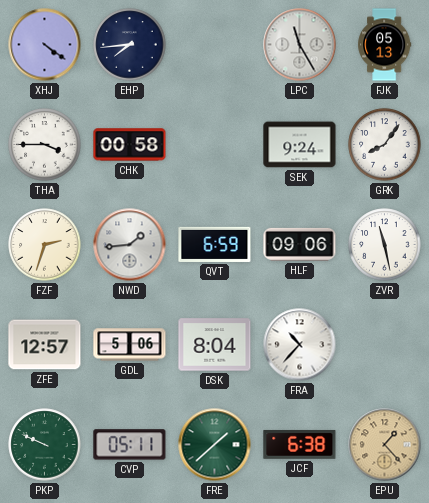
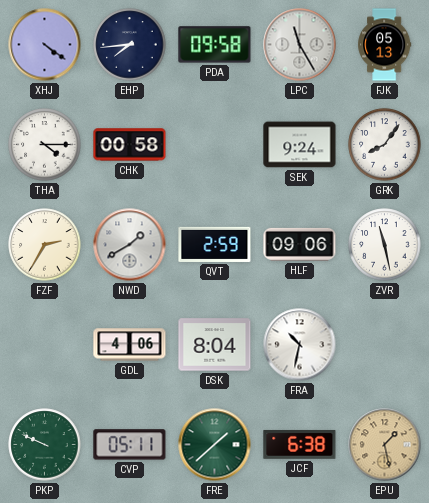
PDA: none -> 09:58
THA: 3:45 -> 4:15
FZF: 2:33 -> 2:35
NWD: 1:44 -> 1:40
QVT: 6:59 -> 2:59
ZFE: 12:57 -> none
GDL: 5:06 -> 4:06
FRA: 10:37 -> 10:32
EPU: 1:23 -> 1:28
